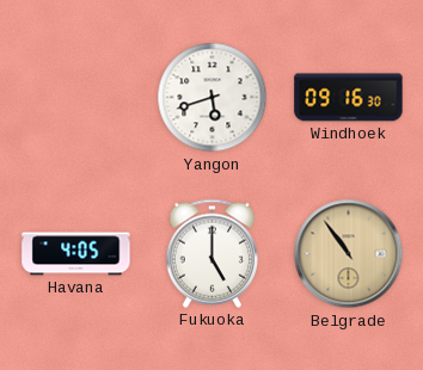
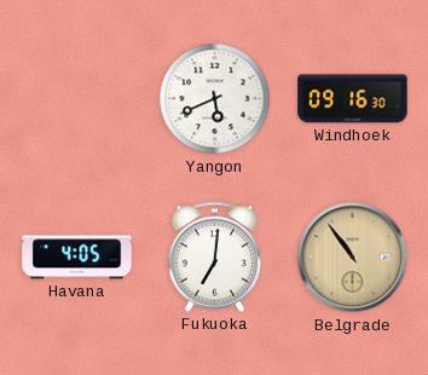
Yangon: 5:42 -> 5:41
Fukuoka: 5:00 -> 7:01
